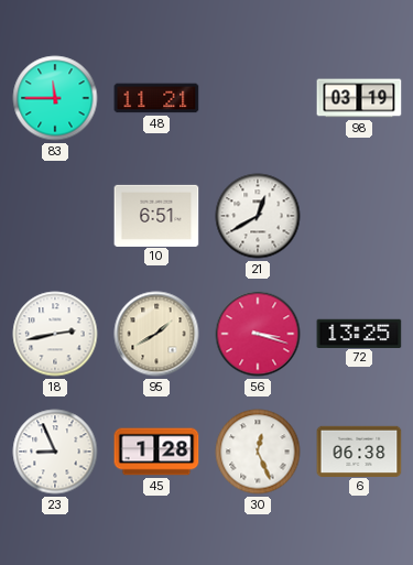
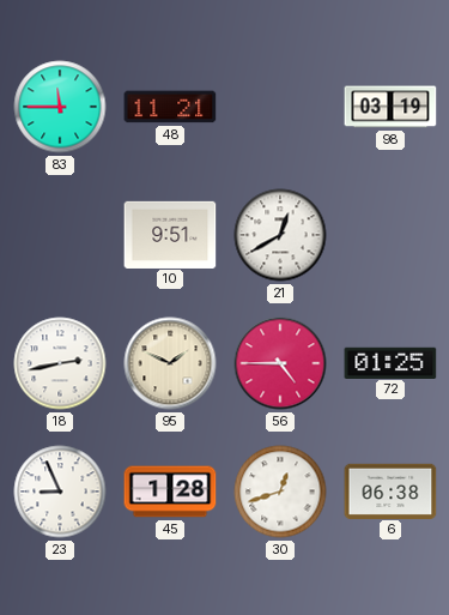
10: 6:51 -> 9:51
95: 1:40 -> 1:49
56: 3:18 -> 4:45
72: 13:25 -> 01:25
30: 12:26 -> 12:42
